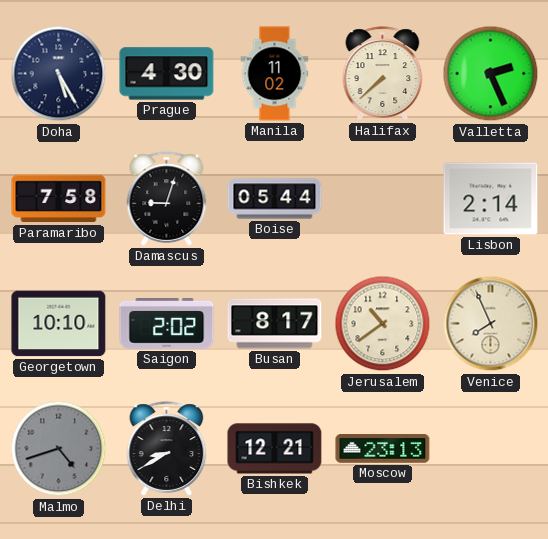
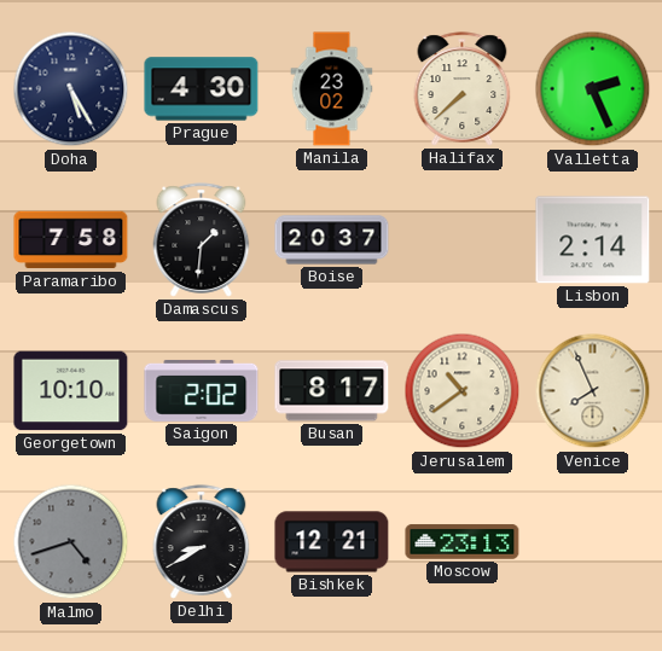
Manila: 11:02 -> 23:02
Damascus: 9:03 -> 1:31
Boise: 05:44 -> 20:37
